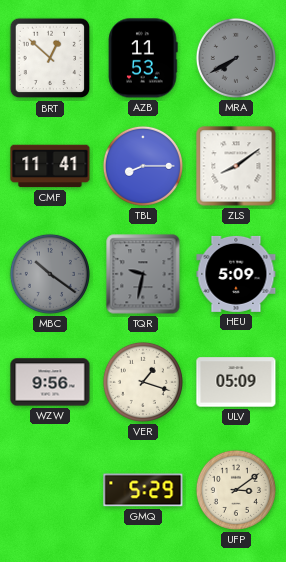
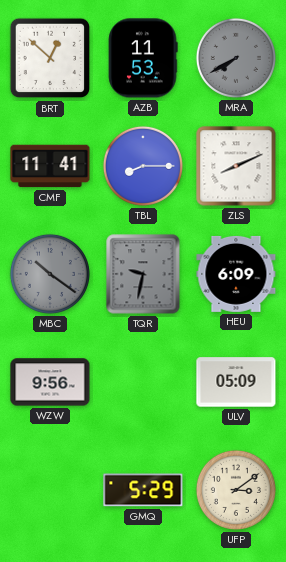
ZLS: 8:09 -> 8:11
HEU: 5:09 -> 6:09
VER: 1:18 -> none
